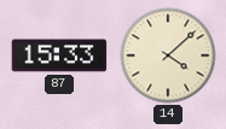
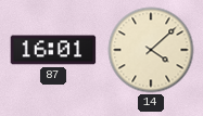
87: 15:33 -> 16:01
